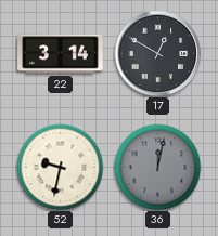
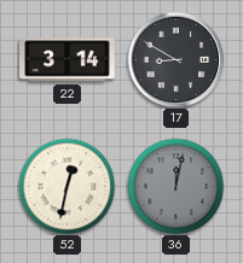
17: 12:50 -> 8:50
52: 9:32 -> 12:32
